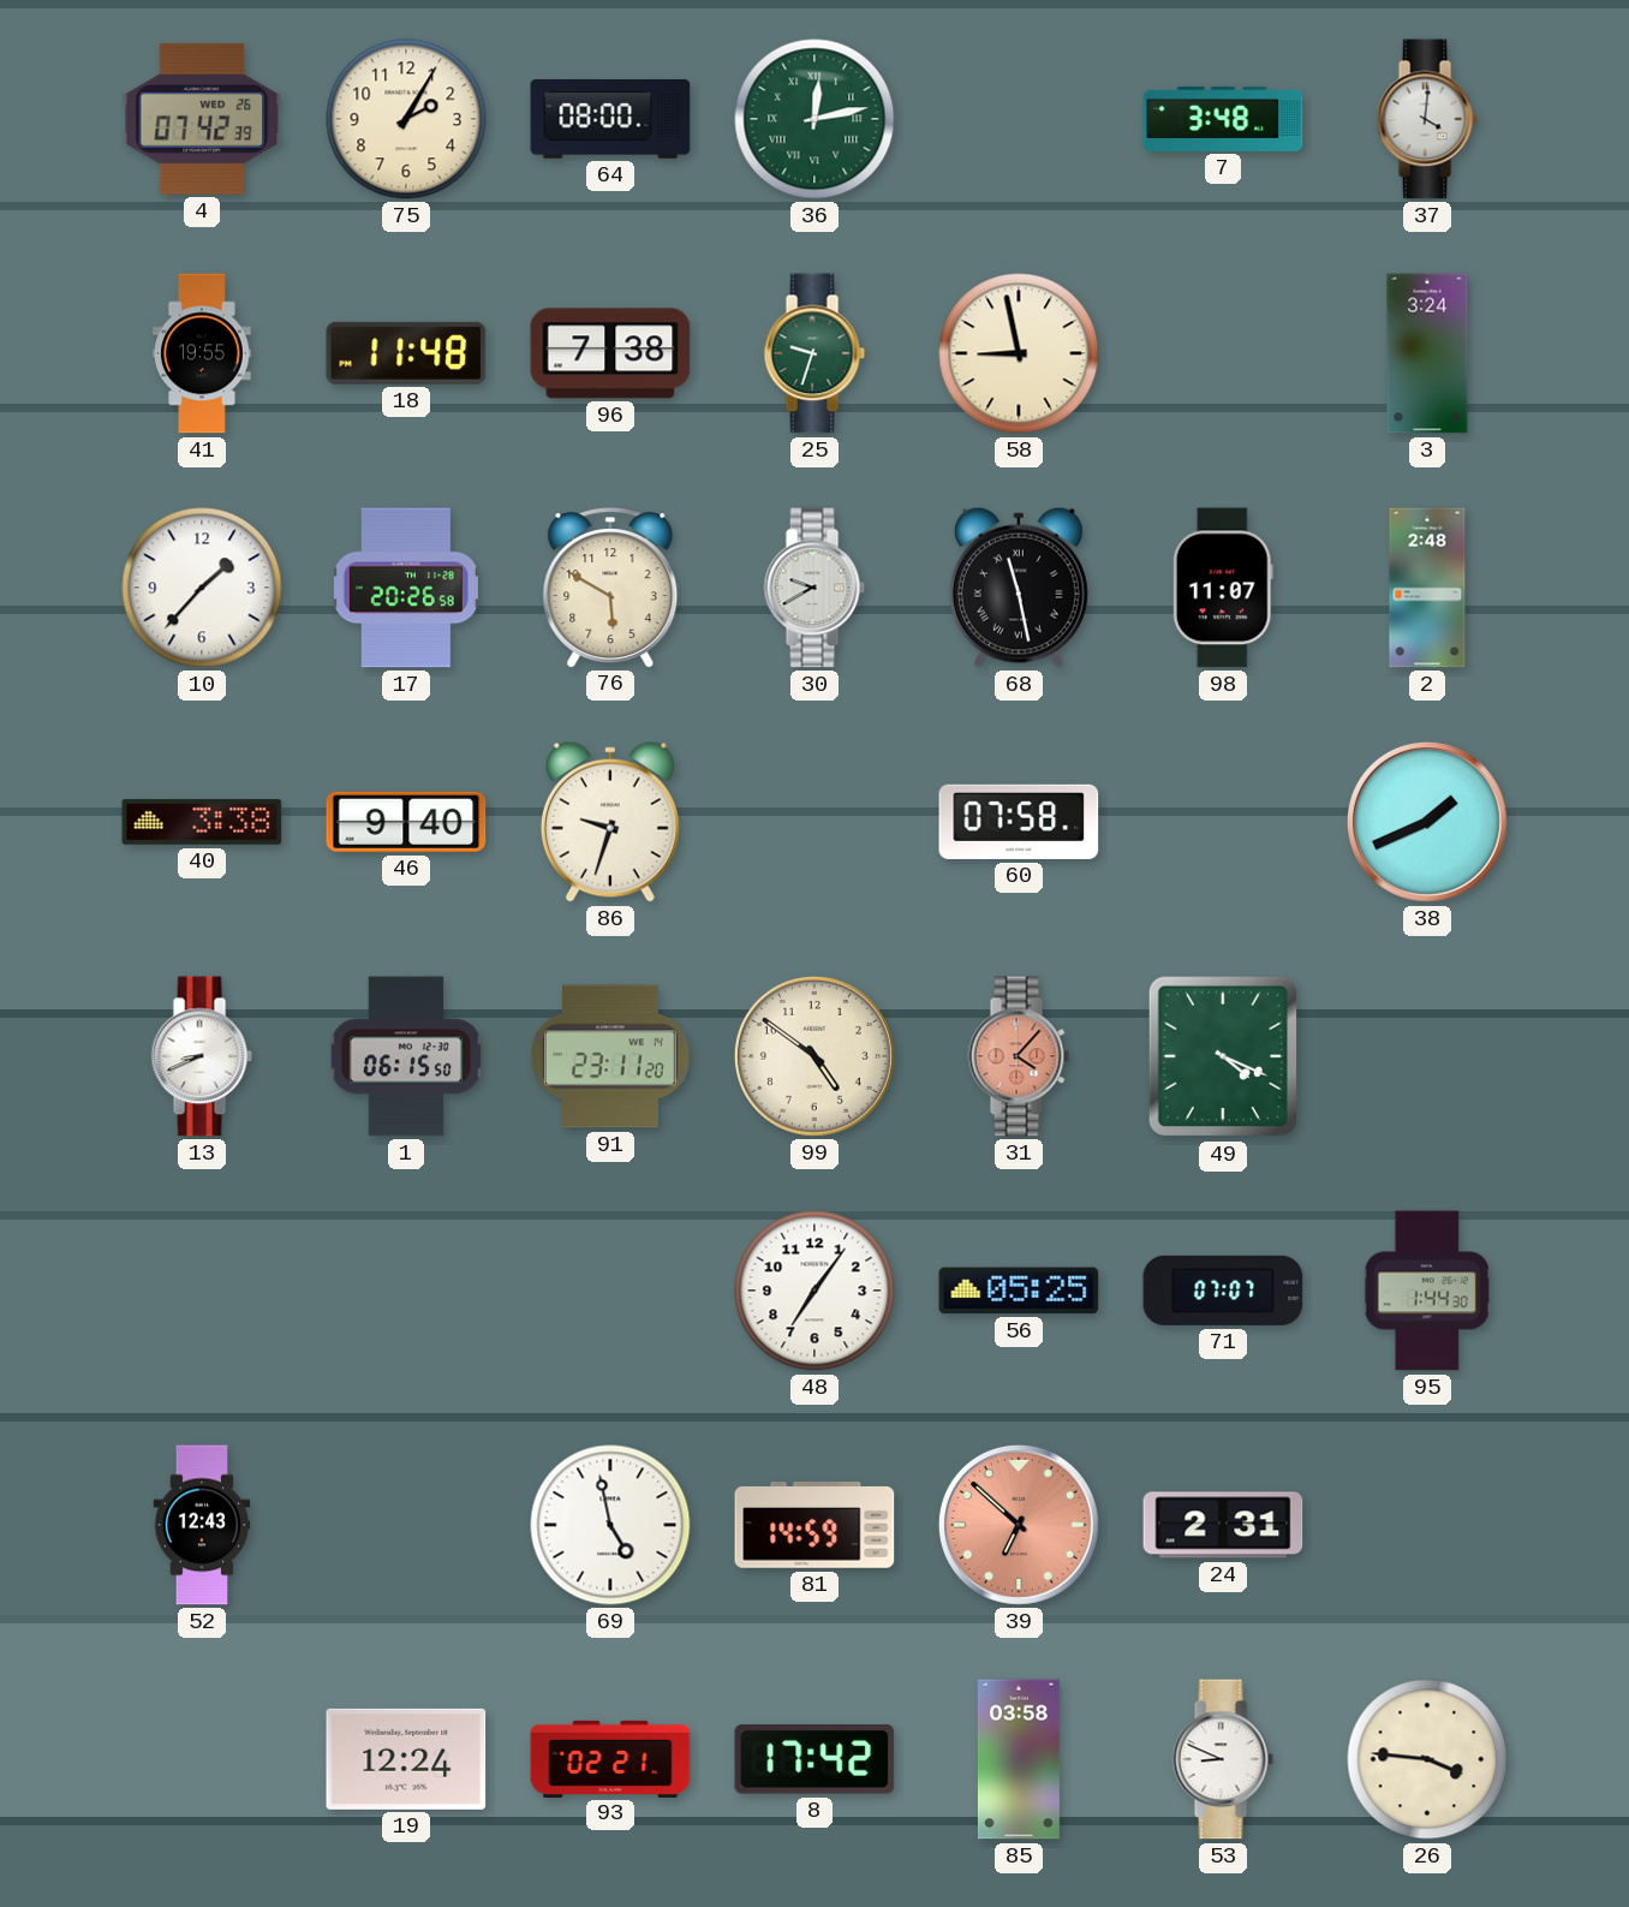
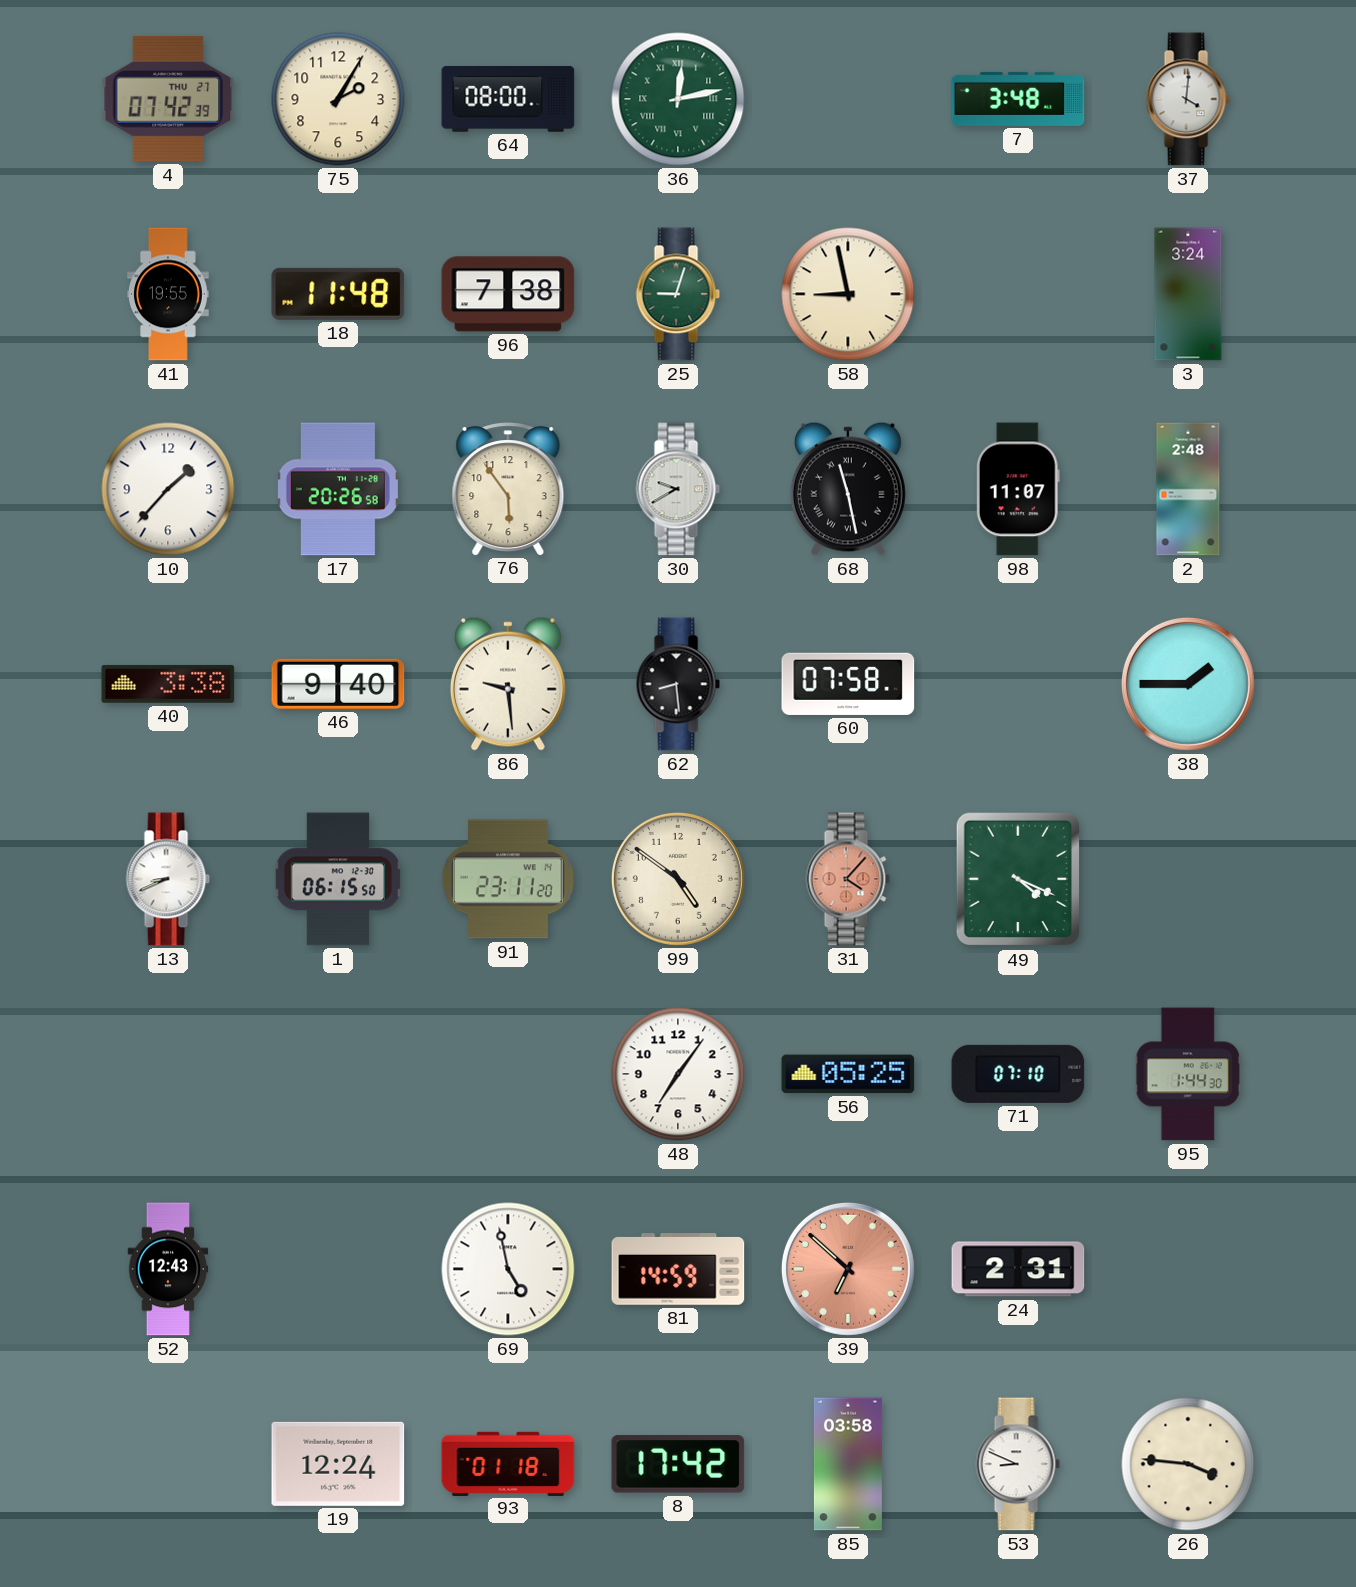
4 date: WED 26 -> THU 27
25: 9:33 -> 9:03
76: 5:50 -> 5:54
86: 9:33 -> 9:29
62: none -> 8:29
38: 1:41 -> 1:45
71: 07:07 -> 07:10
93: 02:21 -> 01:18
